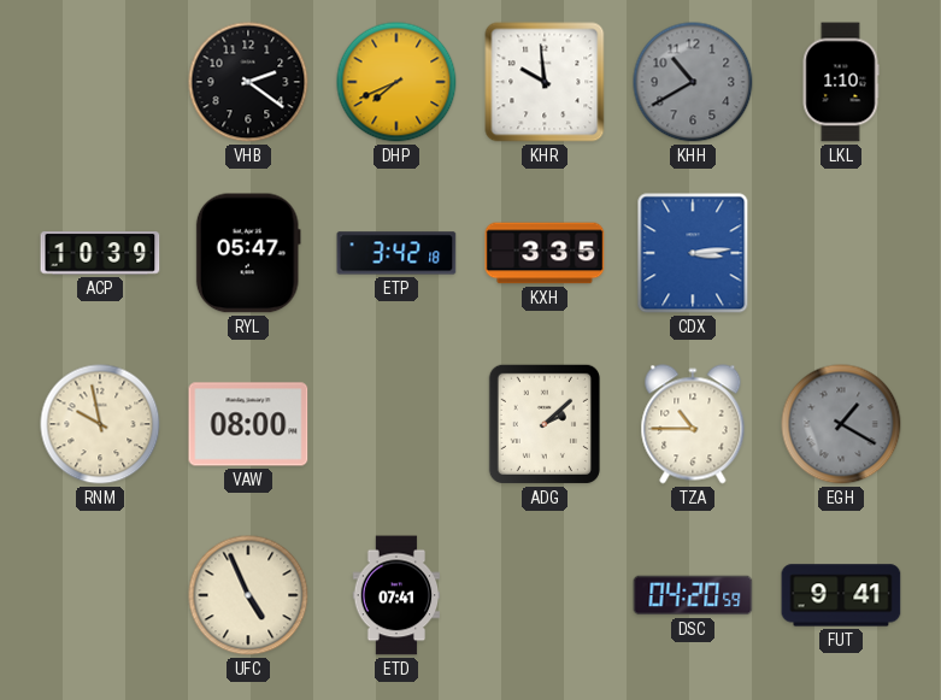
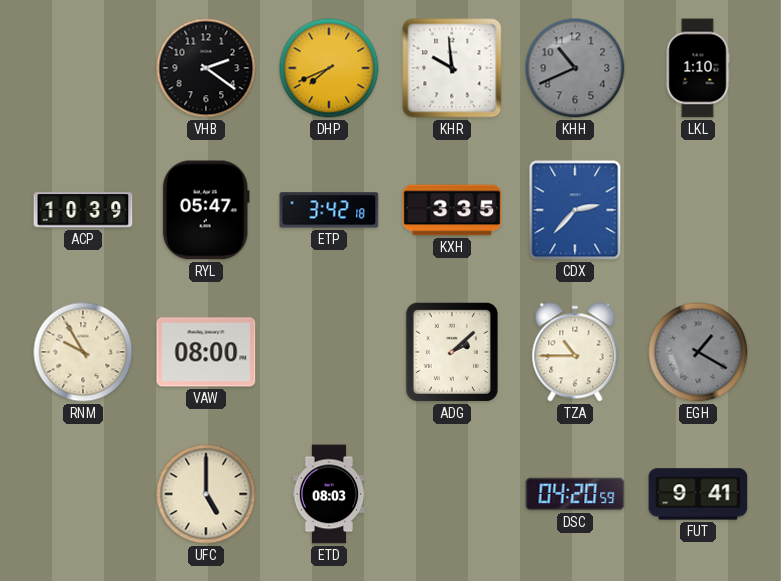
KHH: 10:40 -> 10:41
CDX: 3:14 -> 2:37
RNM: 9:58 -> 9:55
UFC: 4:56 -> 5:00
ETD: 07:41 -> 08:03
